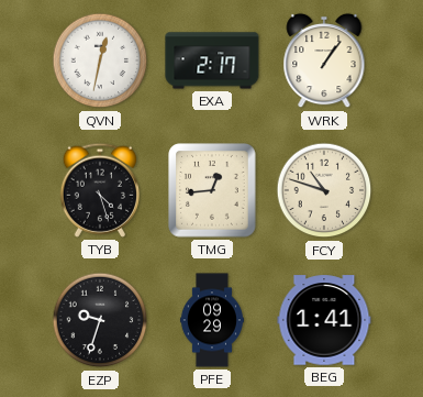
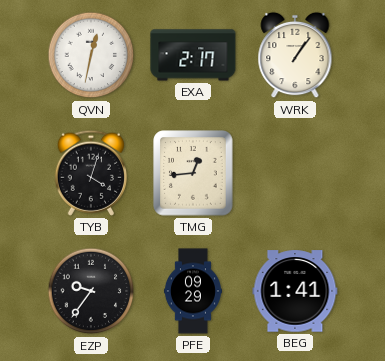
TYB: 4:27 -> 4:03
FCY: 10:48 -> none
EZP: 9:33 -> 9:36
